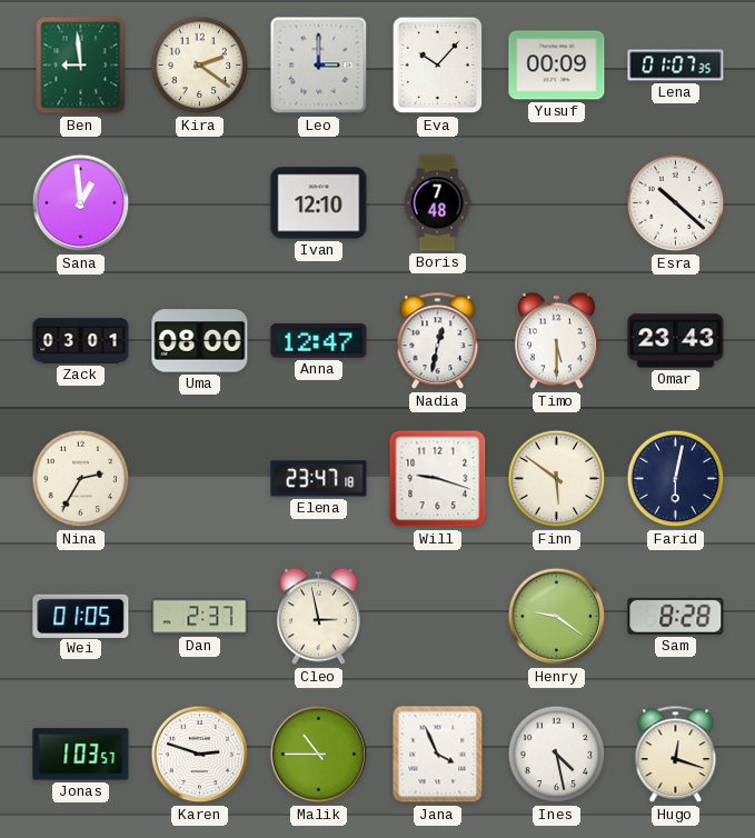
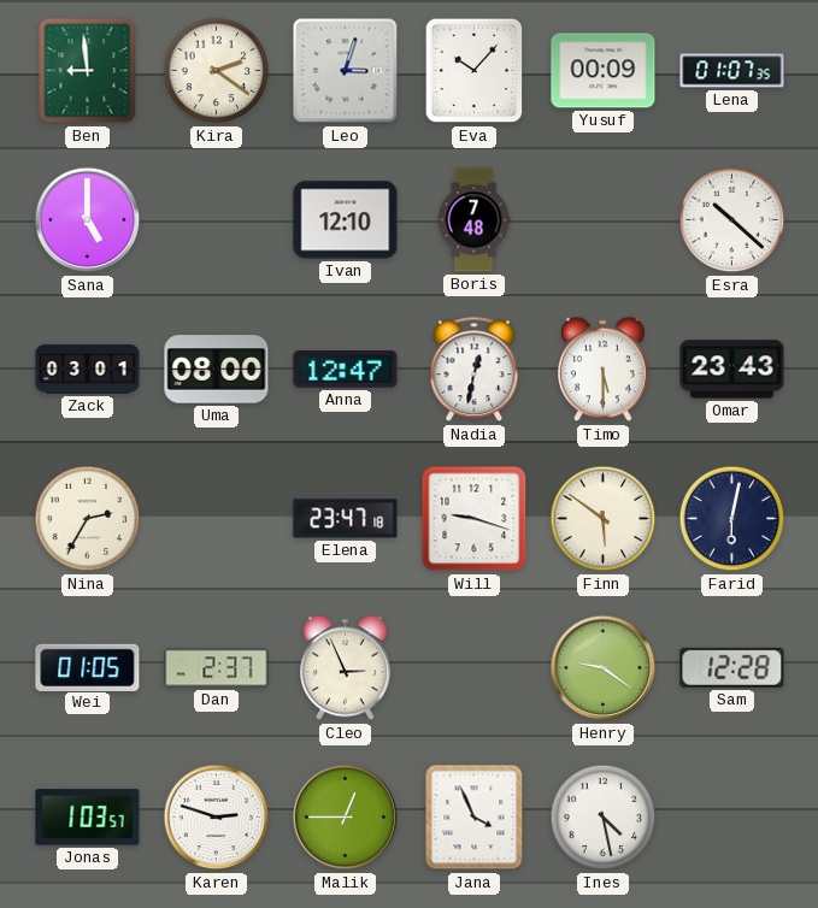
Leo: 3:00 -> 3:03
Sana: 12:59 -> 5:00
Cleo: 2:58 -> 2:56
Sam: 8:28 -> 12:28
Malik: 10:45 -> 12:45
Hugo: 12:18 -> none
